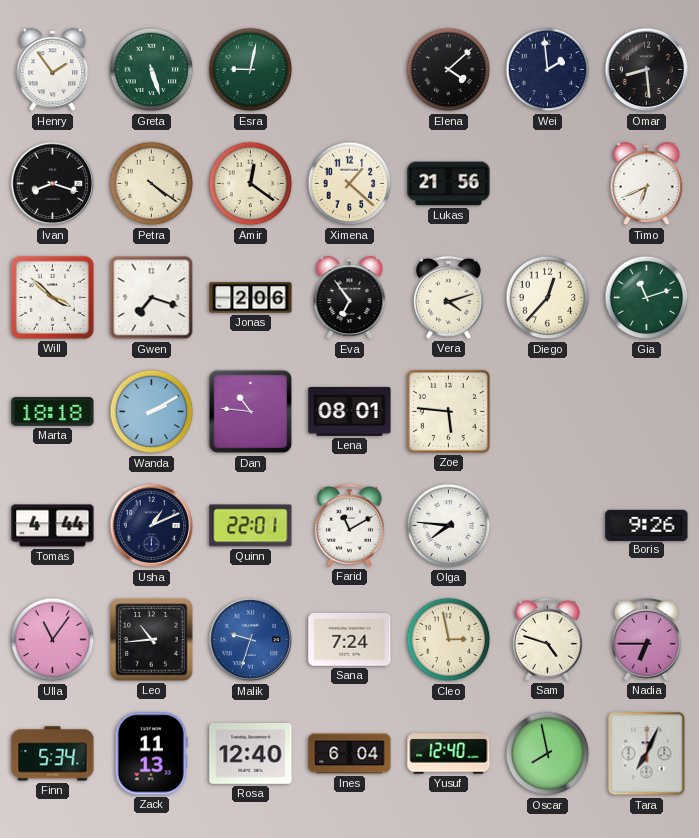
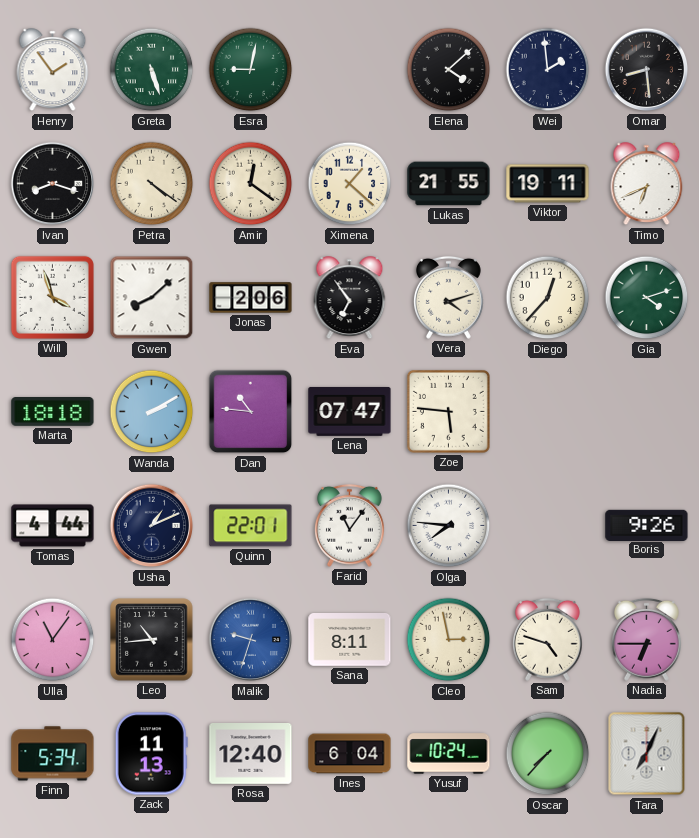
Lukas: 21:56 -> 21:55
Viktor: none -> 19:11
Will: 3:52 -> 3:57
Gwen: 7:18 -> 8:08
Gia: 11:12 -> 4:12
Lena: 08:01 -> 07:47
Farid: 11:10 -> 11:06
Sana: 7:24 -> 8:11
Yusuf: 12:40 -> 10:24
Oscar: 7:58 -> 7:37
